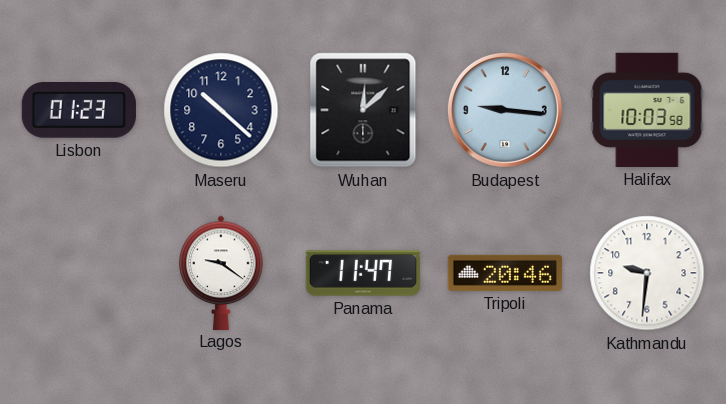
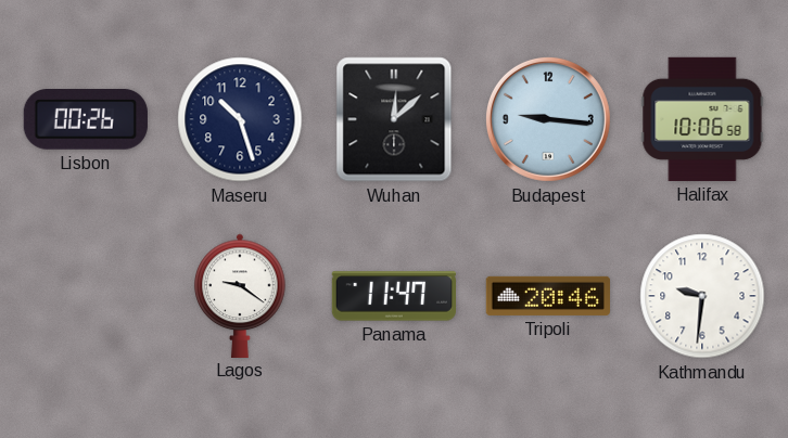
Lisbon: 01:23 -> 00:26
Maseru: 10:22 -> 10:27
Halifax: 10:03 -> 10:06
